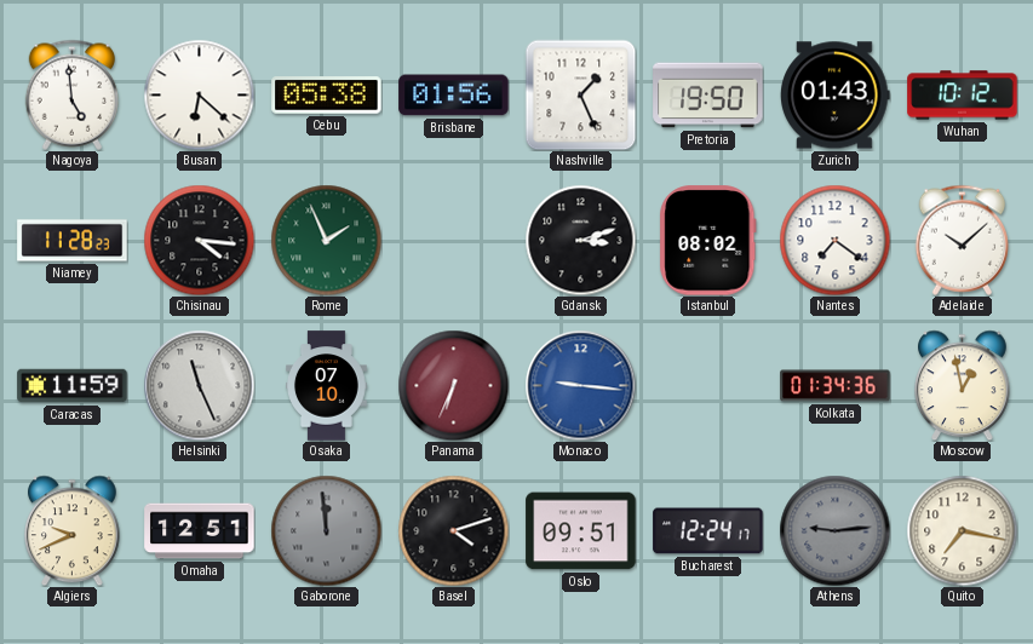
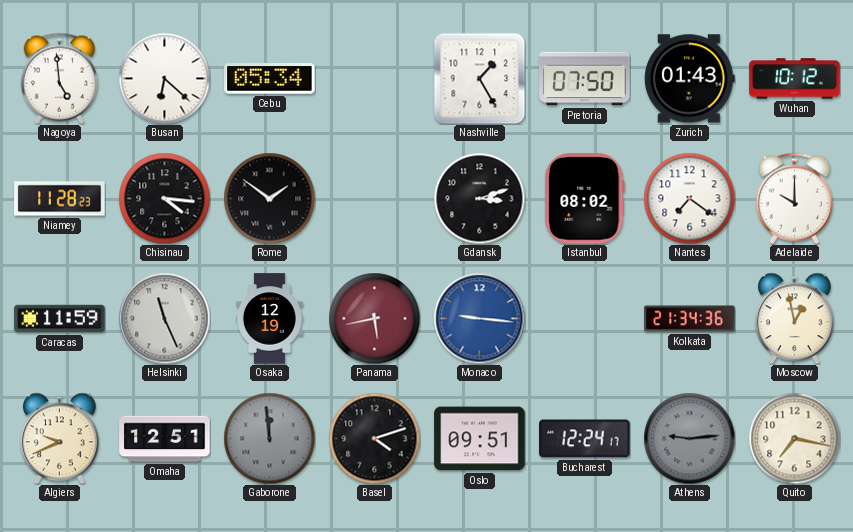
Cebu: 05:38 -> 05:34
Brisbane: 01:56 -> none
Nashville: 1:26 -> 1:25
Pretoria: 19:50 -> 07:50
Rome: 1:56 -> 1:51
Rome dial: green -> black
Adelaide: 10:08 -> 10:00
Osaka: 07:10 -> 12:19
Panama: 6:34 -> 5:43
Kolkata: 01:34 -> 21:34
